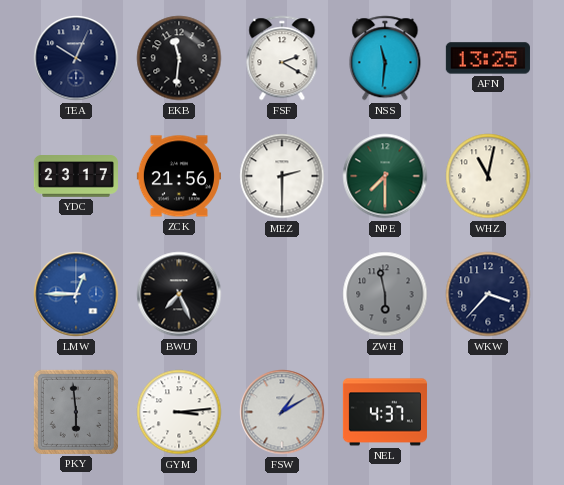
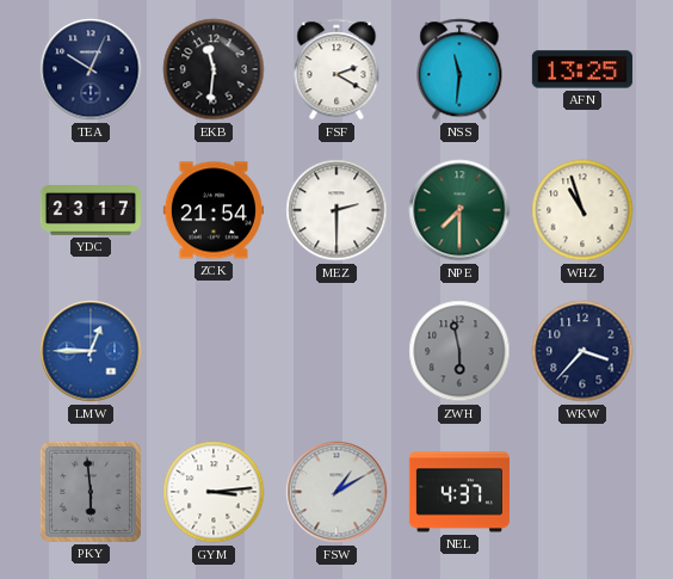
ZCK: 21:56 -> 21:54
WHZ: 11:02 -> 10:57
BWU: 7:26 -> none
